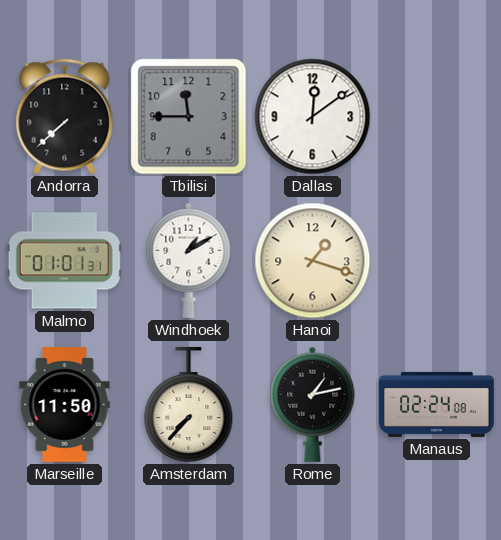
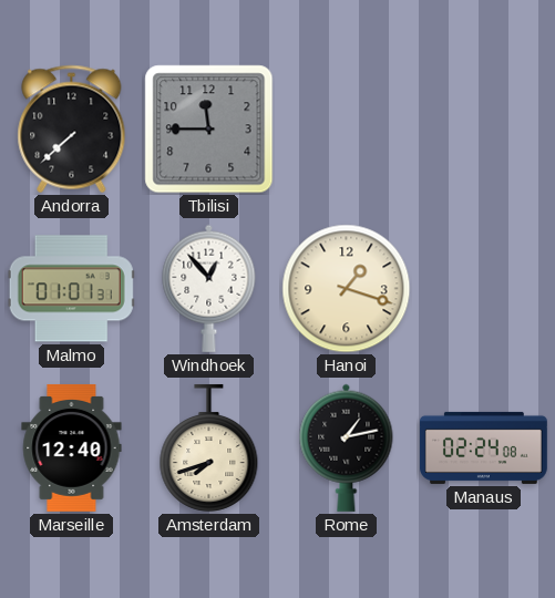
Dallas: 12:09 -> none
Windhoek: 1:10 -> 12:53
Marseille: 11:50 -> 12:40
Amsterdam: 7:37 -> 7:42
